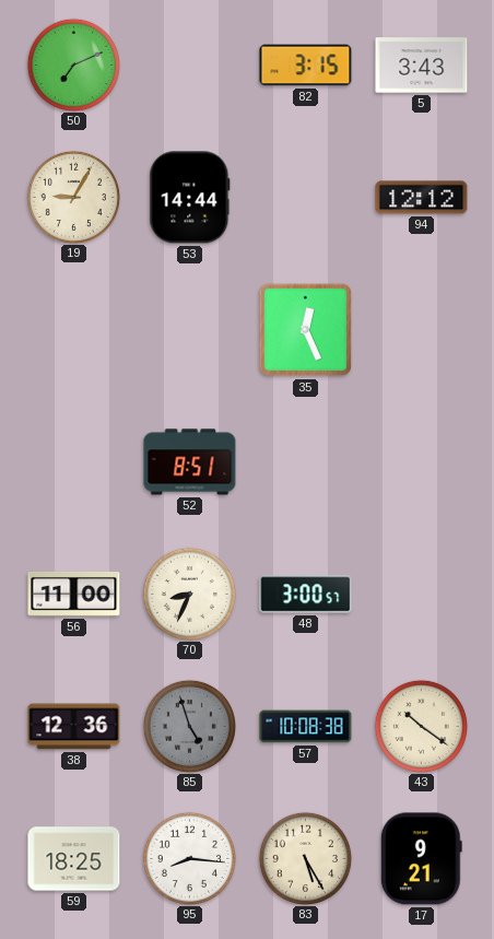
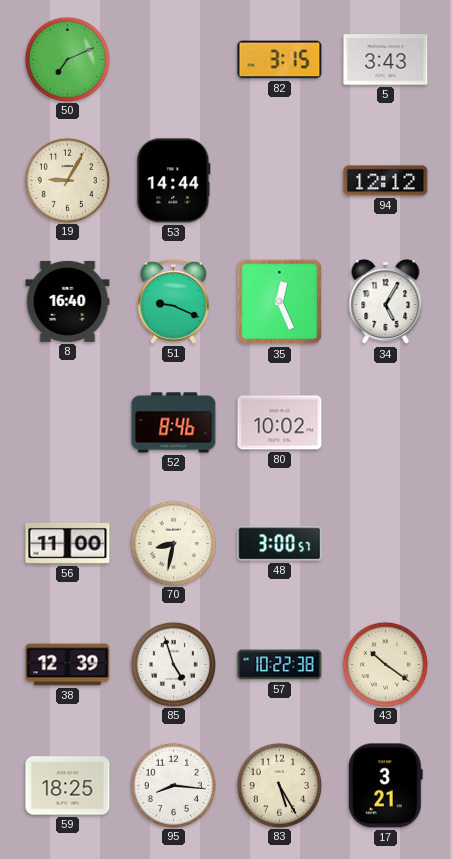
8: none -> 16:40
51: none -> 9:19
34: none -> 5:05
52: 8:51 -> 8:46
80: none -> 10:02
70: 8:34 -> 8:32
38: 12:36 -> 12:39
85 dial: grey -> white
57: 10:08 -> 10:22
17: 9:21 -> 3:21
